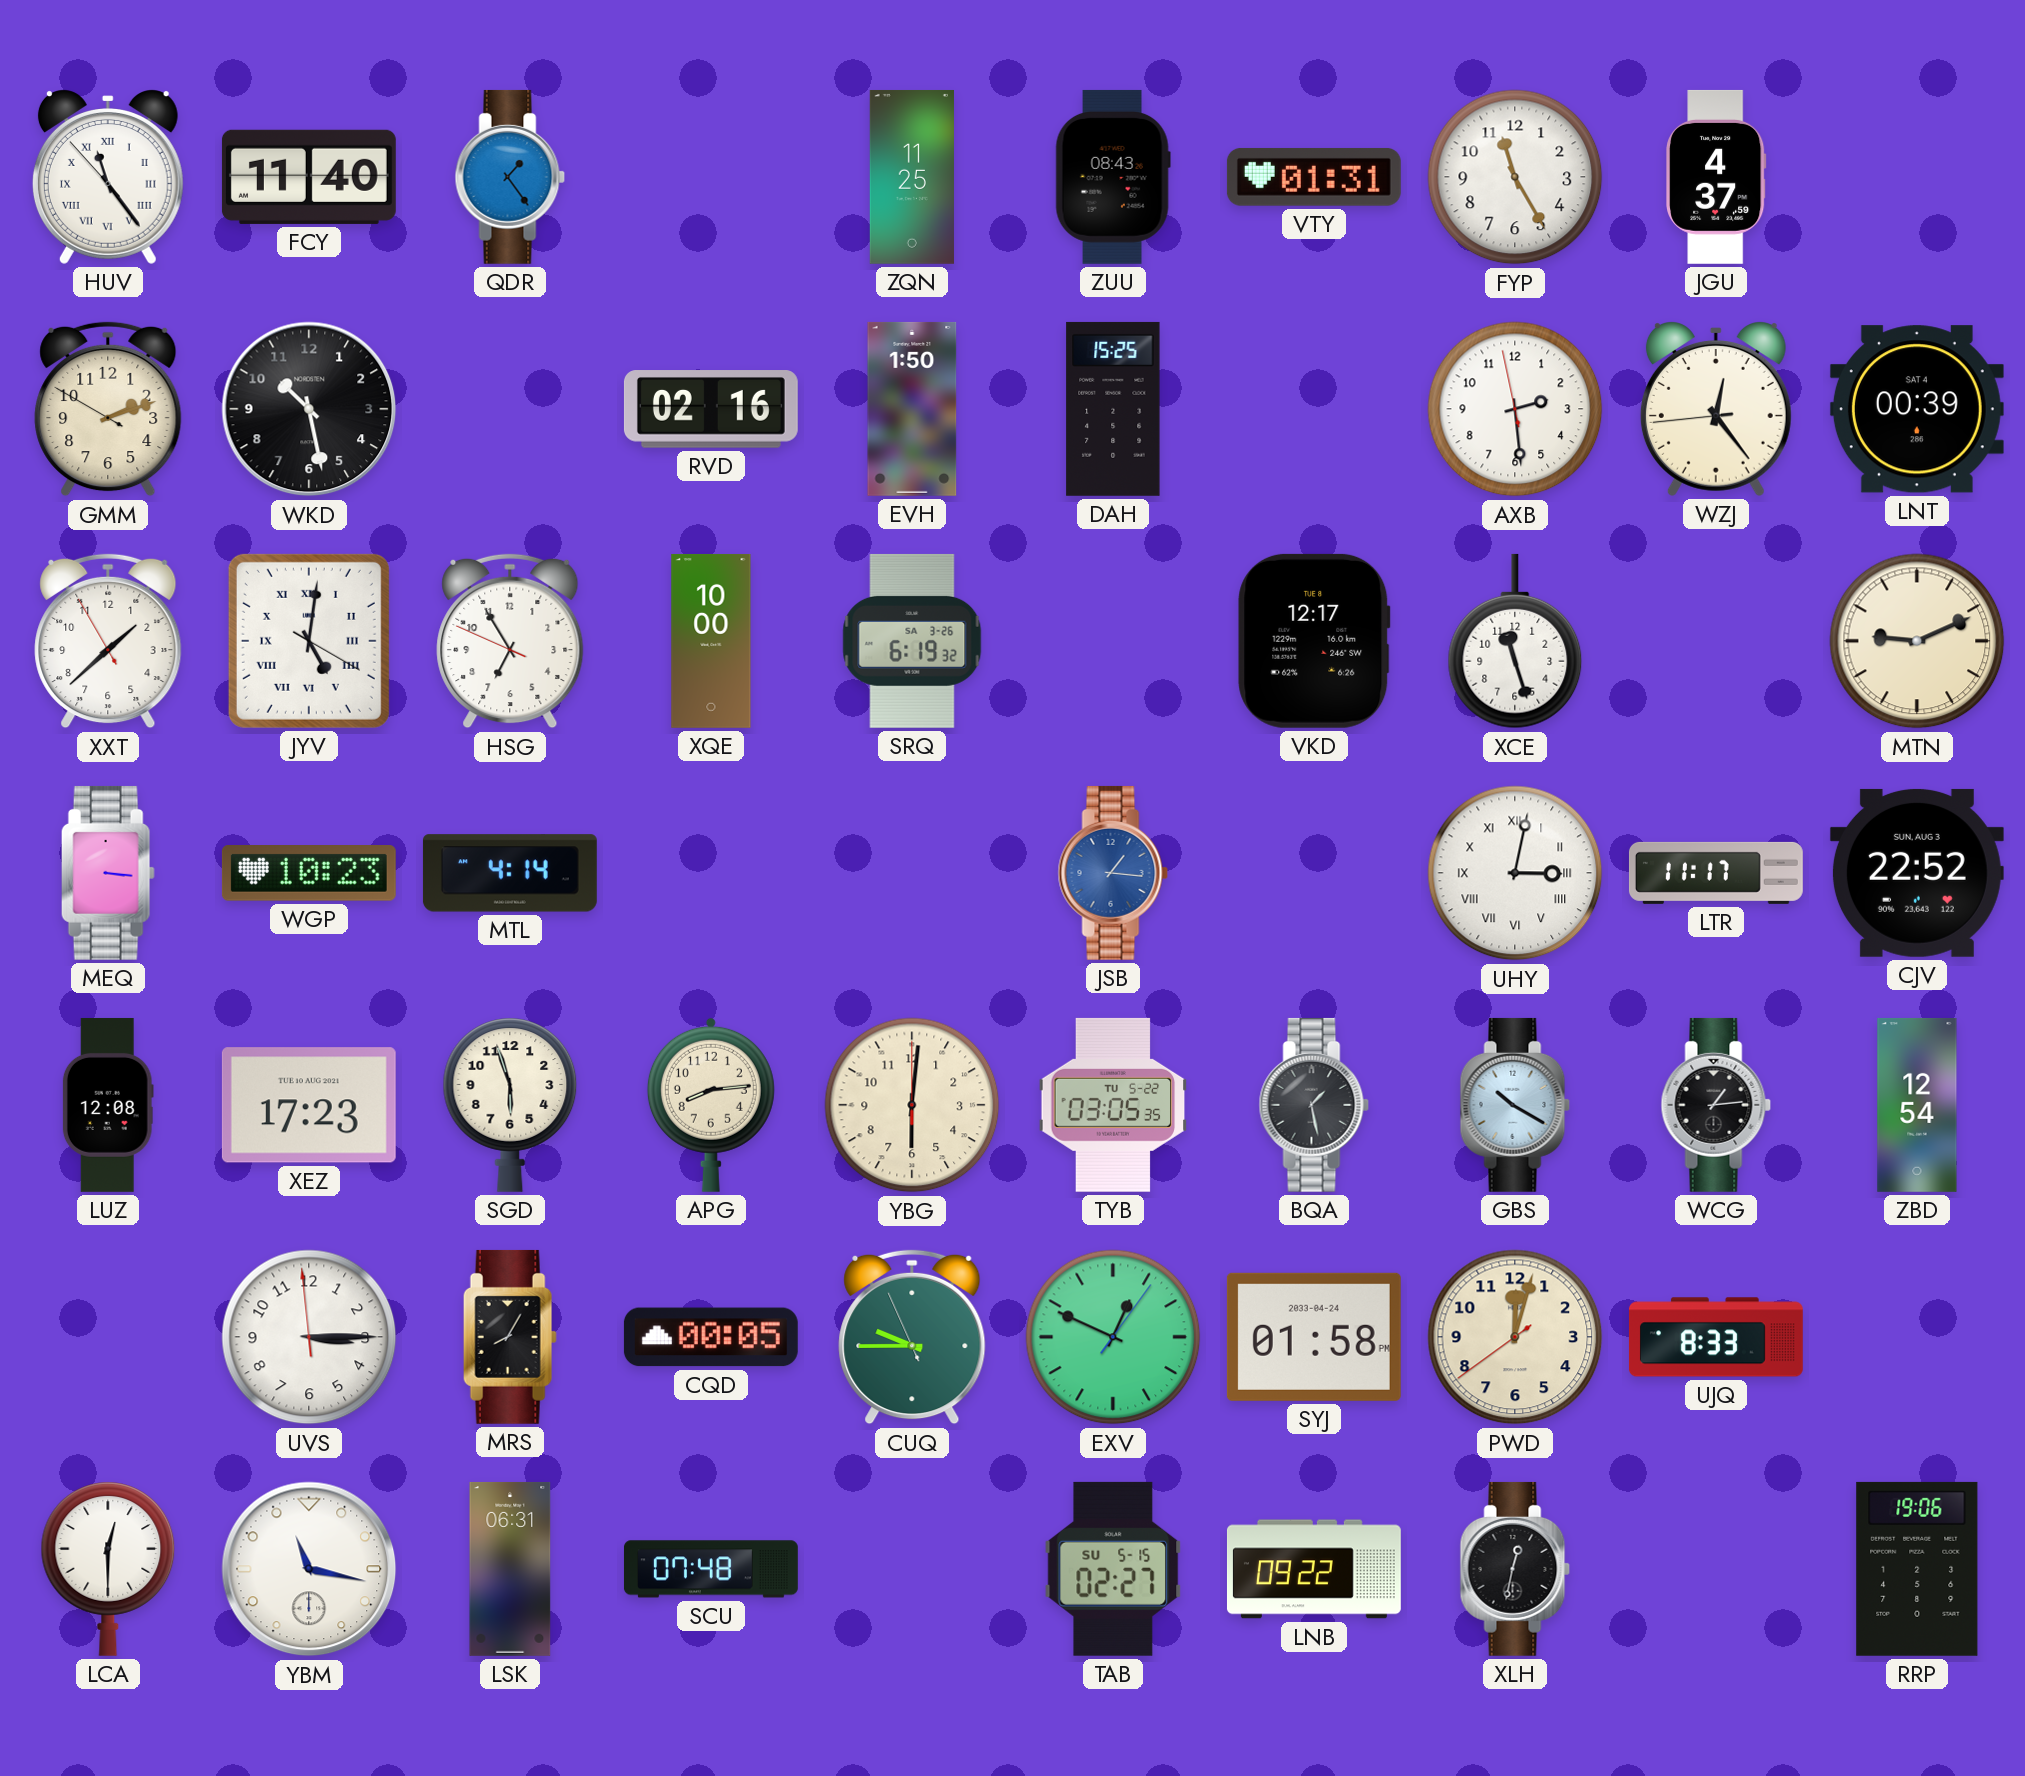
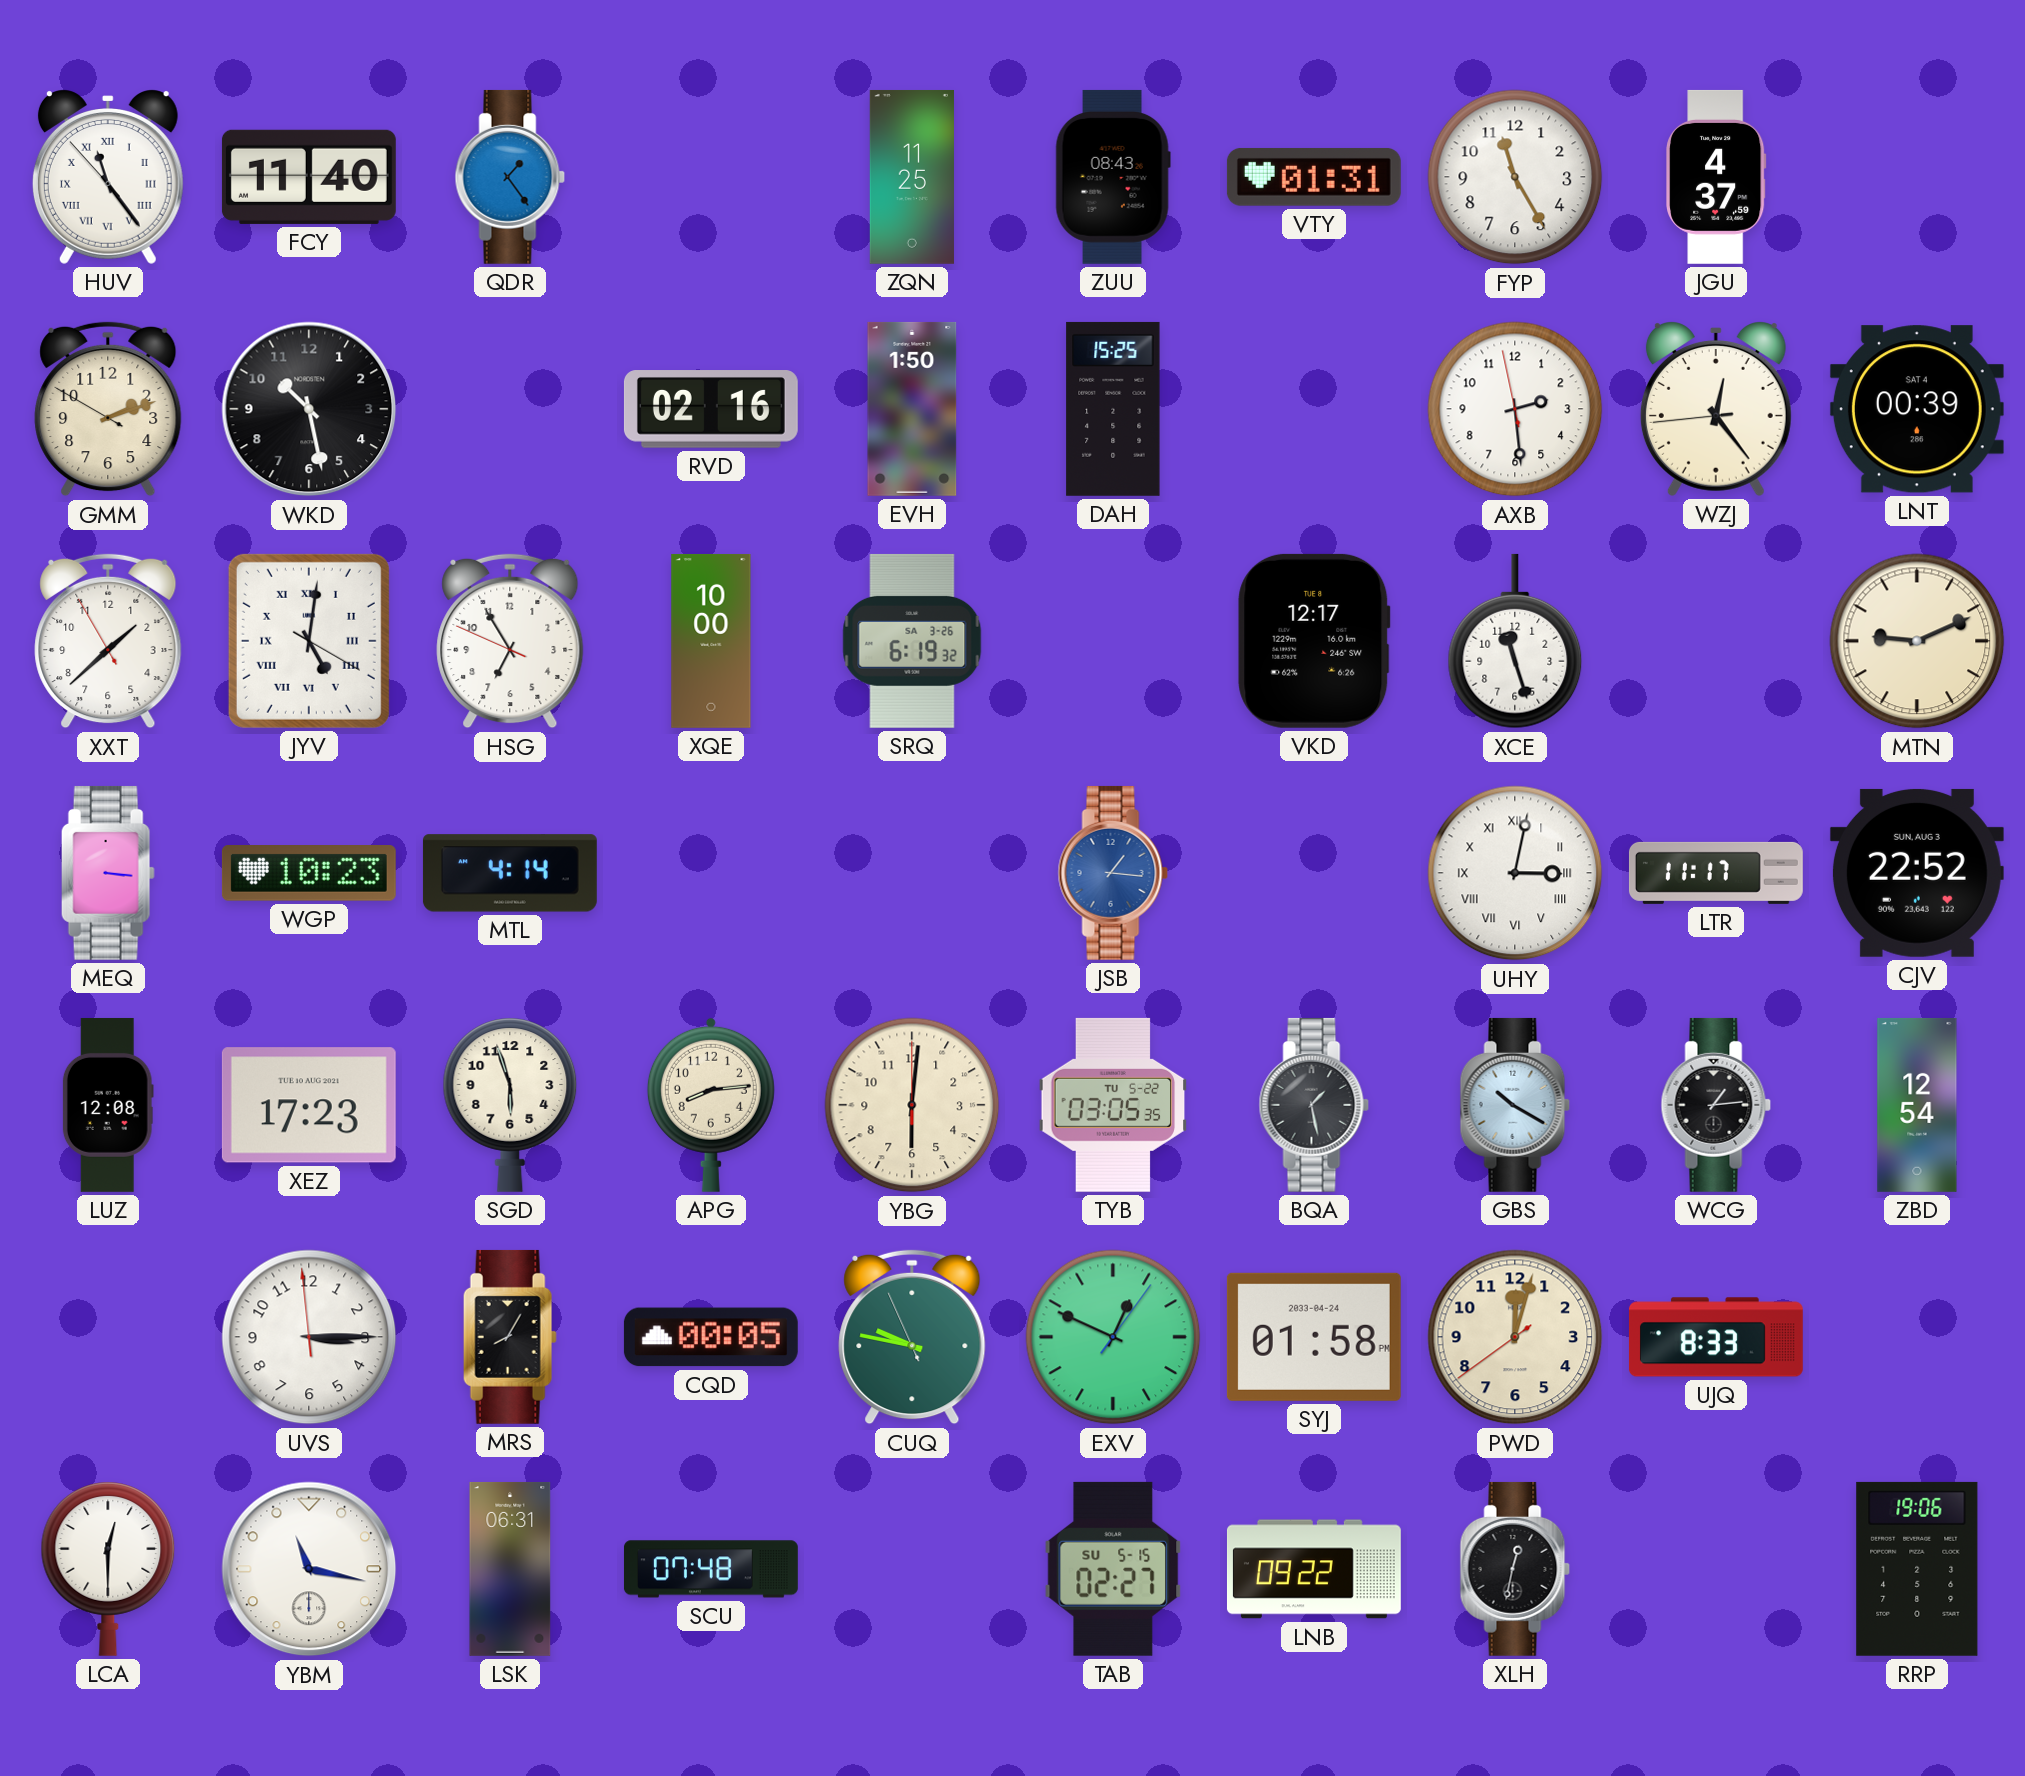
CUQ: 9:44 -> 9:46
